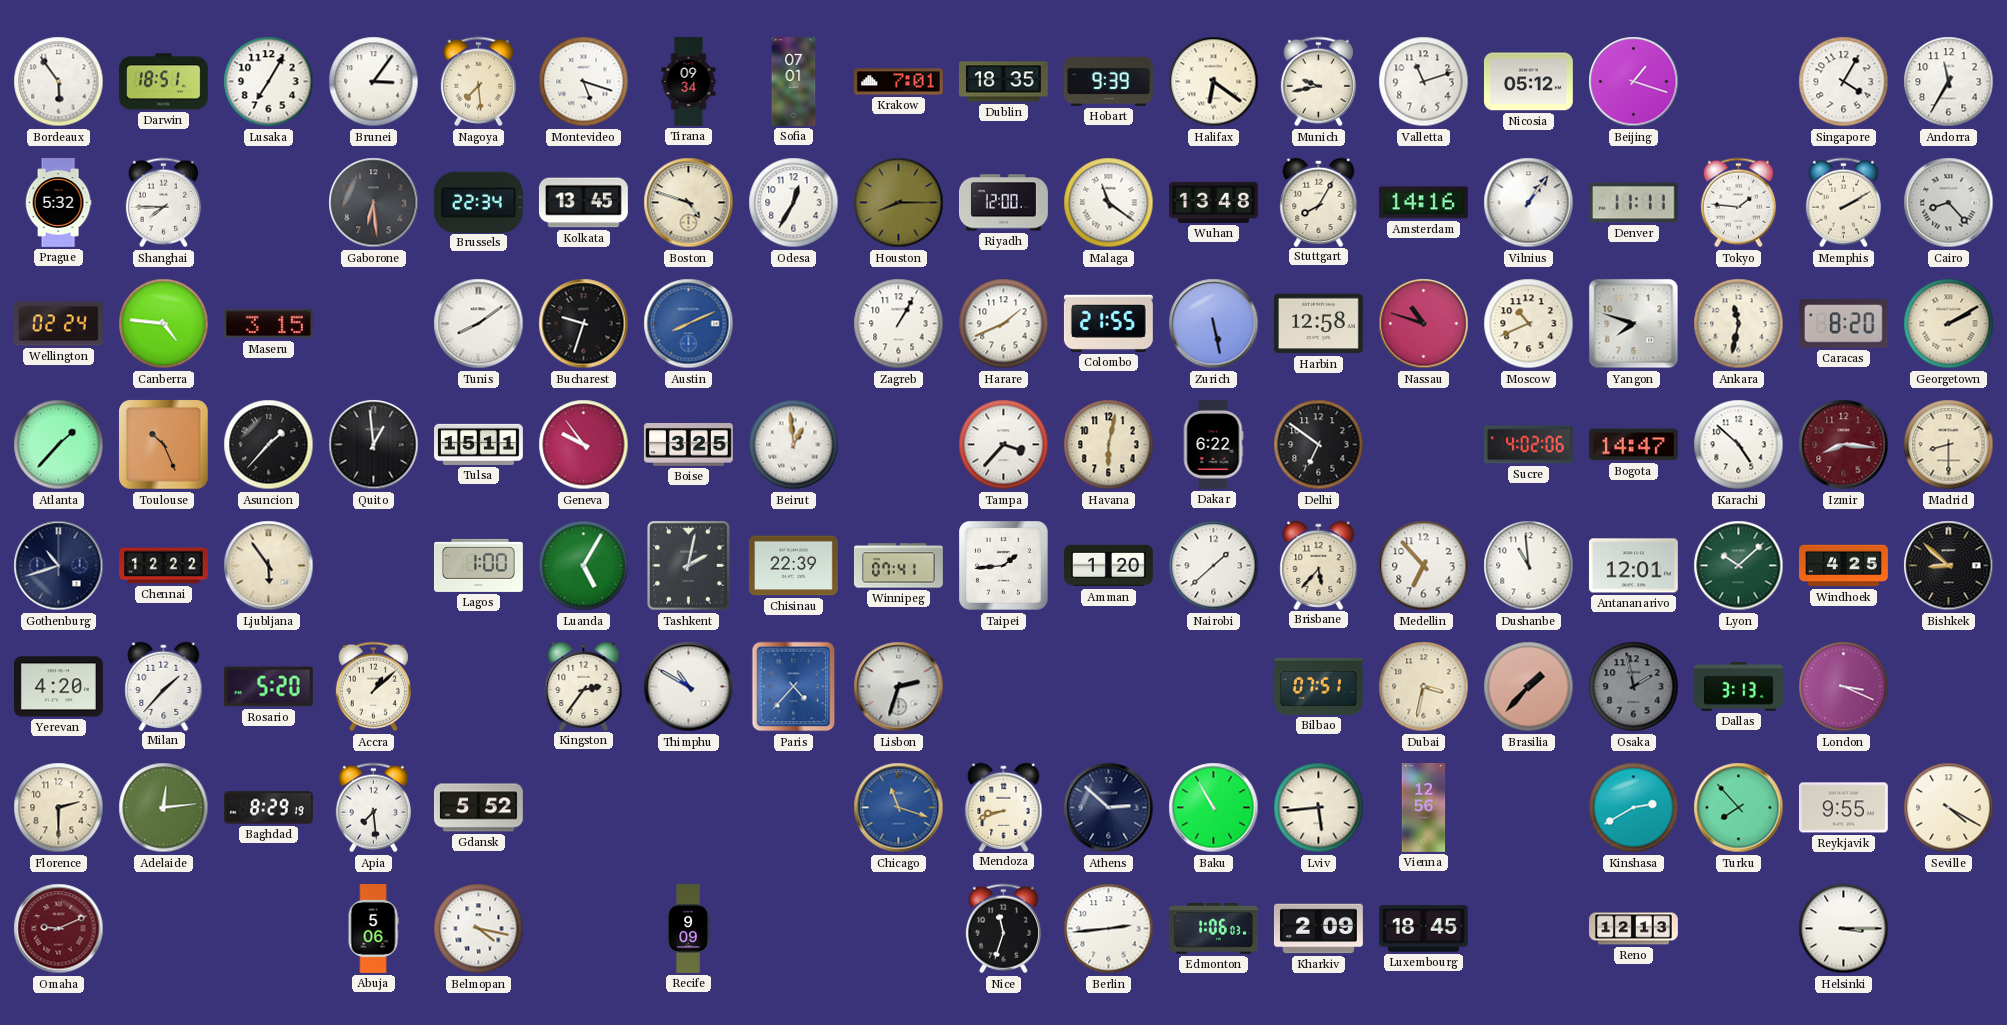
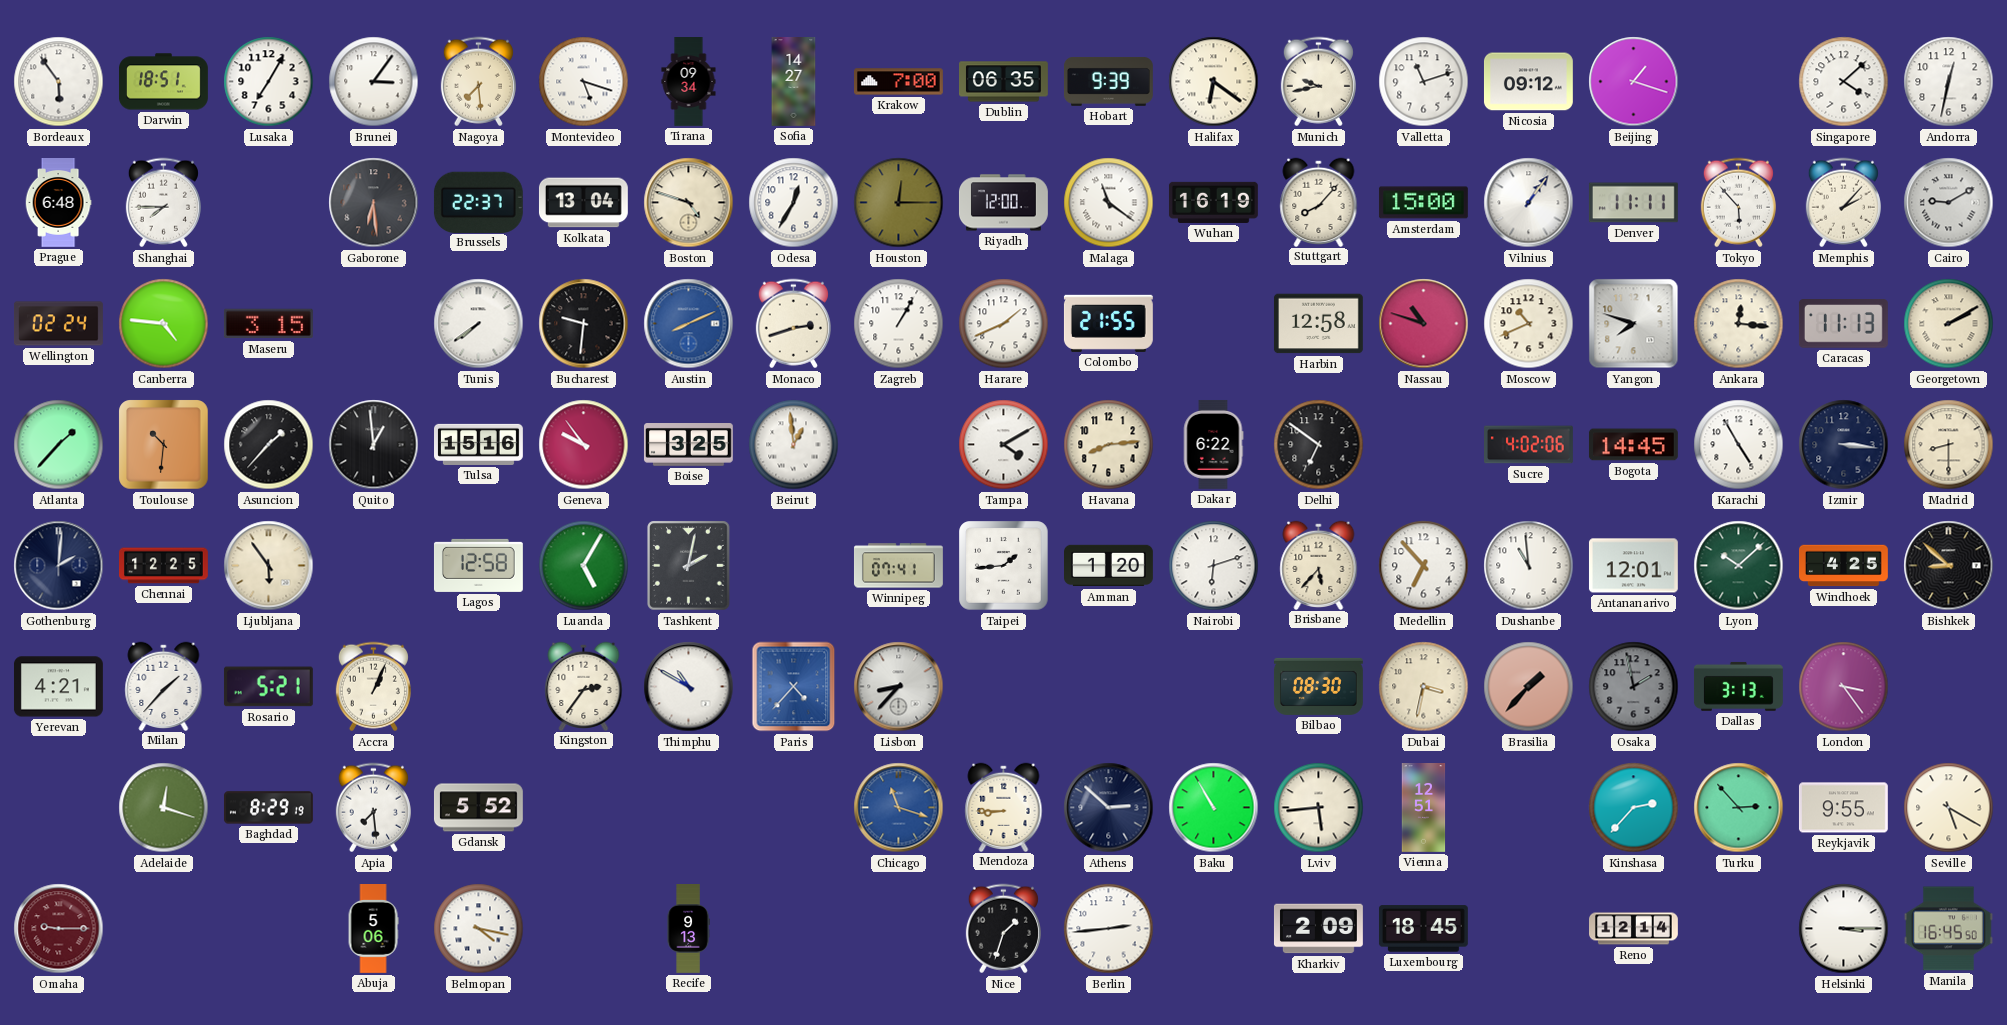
Sofia: 07:01 -> 14:27
Krakow: 7:01 -> 7:00
Dublin: 18:35 -> 06:35
Nicosia: 05:12 -> 09:12
Singapore: 4:05 -> 4:08
Andorra: 11:35 -> 12:32
Prague: 5:32 -> 6:48
Brussels: 22:34 -> 22:37
Kolkata: 13:45 -> 13:04
Houston: 8:15 -> 12:15
Wuhan: 13:48 -> 16:19
Stuttgart: 8:05 -> 8:07
Amsterdam: 14:16 -> 15:00
Tokyo: 1:46 -> 5:53
Memphis: 2:10 -> 2:07
Cairo: 8:23 -> 9:10
Tunis: 8:09 -> 7:39
Bucharest: 9:33 -> 9:31
Monaco: none -> 2:42
Zurich: 5:28 -> none
Ankara: 11:32 -> 12:16
Caracas: 8:20 -> 11:13
Toulouse: 10:26 -> 10:31
Tulsa: 15:11 -> 15:16
Tampa: 3:37 -> 4:10
Havana: 6:02 -> 8:14
Bogota: 14:47 -> 14:45
Karachi: 4:52 -> 4:55
Izmir: 8:16 -> 3:16
Izmir dial: burgundy -> navy
Gothenburg: 10:42 -> 2:01
Chennai: 12:22 -> 12:25
Lagos: 1:00 -> 12:58
Chisinau: 22:39 -> none
Nairobi: 1:38 -> 6:12
Yerevan: 4:20 -> 4:21
Rosario: 5:20 -> 5:21
Accra: 1:08 -> 1:04
Lisbon: 2:33 -> 8:37
Bilbao: 07:51 -> 08:30
London: 3:19 -> 3:24
Florence: 2:30 -> none
Adelaide: 12:14 -> 12:18
Mendoza: 8:42 -> 8:45
Vienna: 12:56 -> 12:51
Kinshasa: 2:40 -> 2:37
Turku: 7:53 -> 2:53
Seville: 4:20 -> 5:20
Omaha: 9:11 -> 9:15
Recife: 9:09 -> 9:13
Nice: 11:33 -> 1:33
Edmonton: 1:06 -> none
Reno: 12:13 -> 12:14
Manila: none -> 16:45
